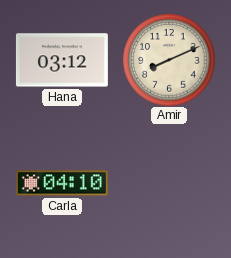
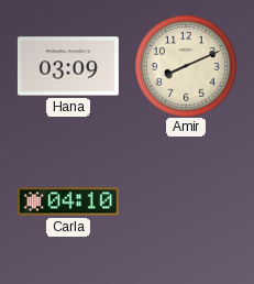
Hana: 03:12 -> 03:09
